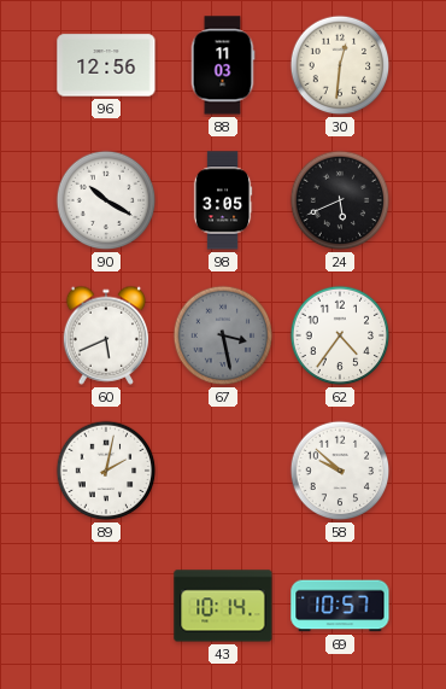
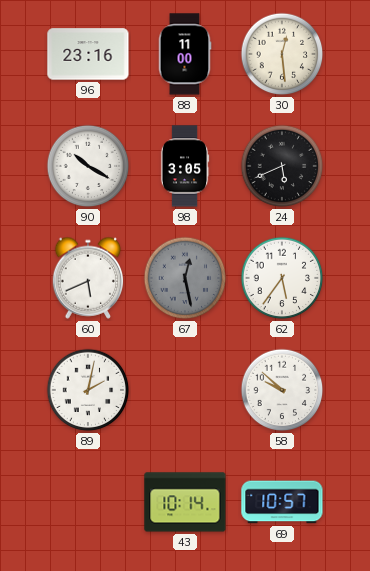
96: 12:56 -> 23:16
88: 11:03 -> 11:00
30: 12:31 -> 12:29
67: 3:28 -> 12:28
62: 4:36 -> 5:36
